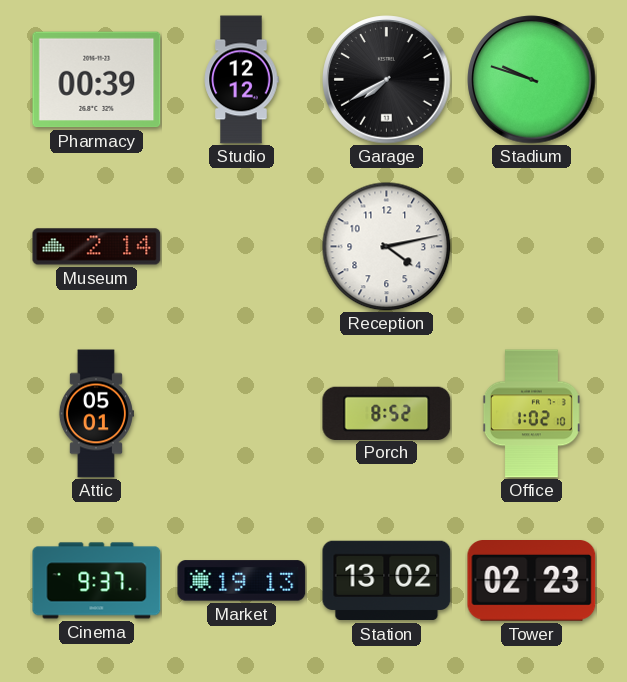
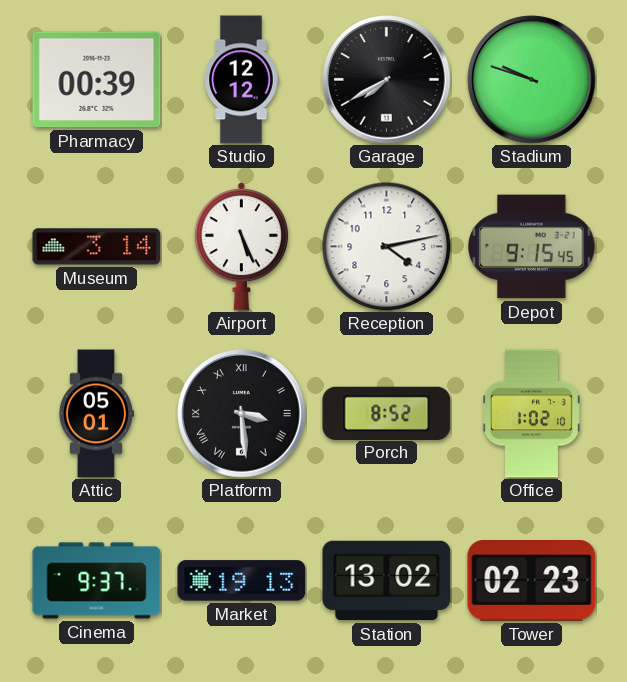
Museum: 2:14 -> 3:14
Airport: none -> 5:26
Depot: none -> 9:15
Platform: none -> 3:29
